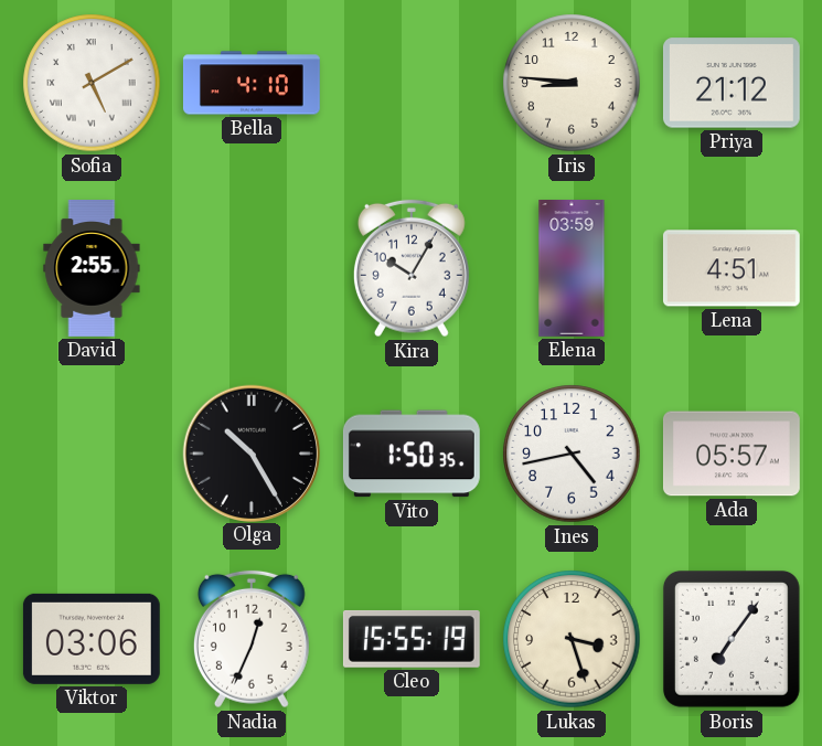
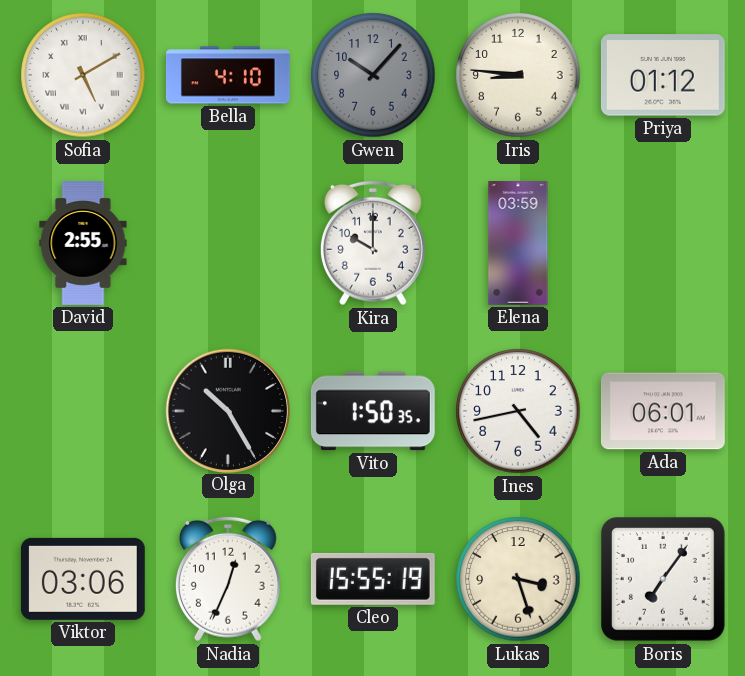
Gwen: none -> 10:07
Priya: 21:12 -> 01:12
Kira: 10:05 -> 10:00
Lena: 4:51 -> none
Ada: 05:57 -> 06:01
